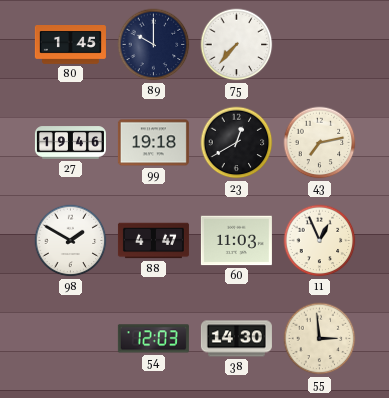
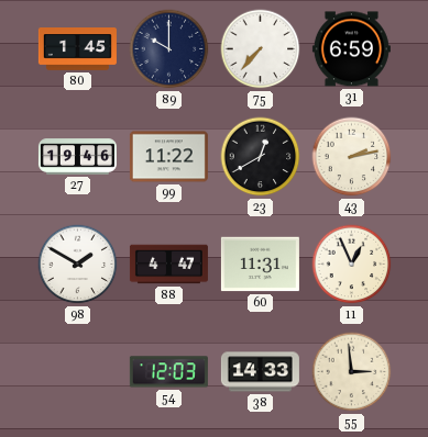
31: none -> 6:59
99: 19:18 -> 11:22
43: 7:13 -> 2:13
60: 11:03 -> 11:31
38: 14:30 -> 14:33
